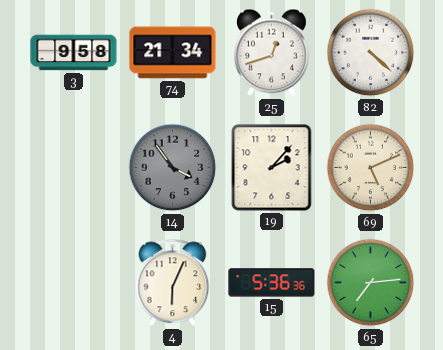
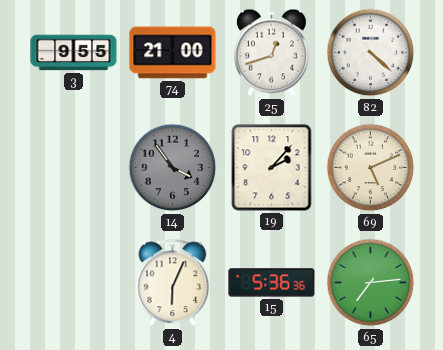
3: 9:58 -> 9:55
74: 21:34 -> 21:00
